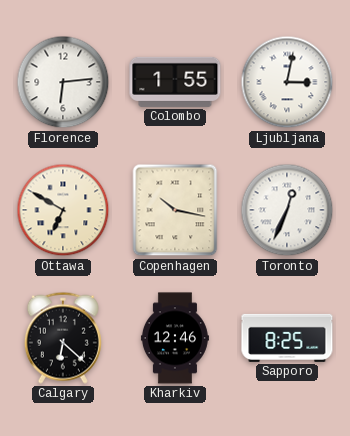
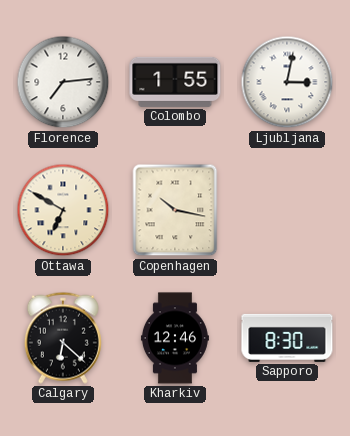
Florence: 6:14 -> 7:14
Toronto: 12:34 -> none
Sapporo: 8:25 -> 8:30
